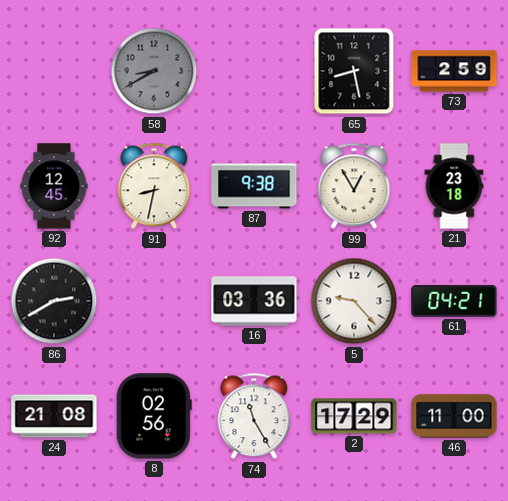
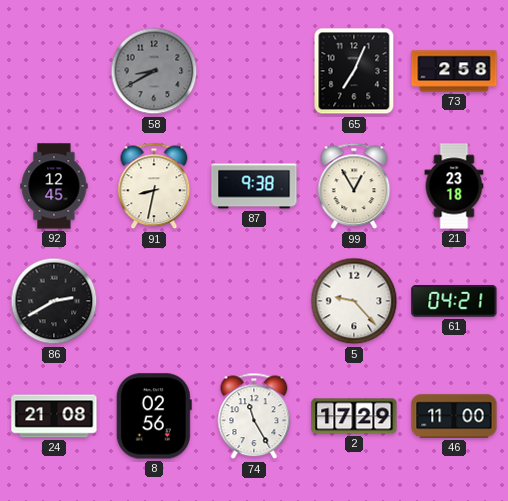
65: 8:28 -> 7:04
73: 2:59 -> 2:58
16: 03:36 -> none
